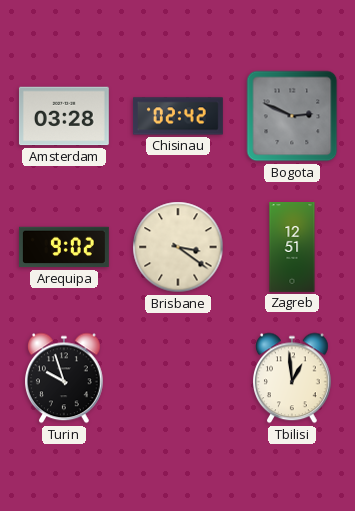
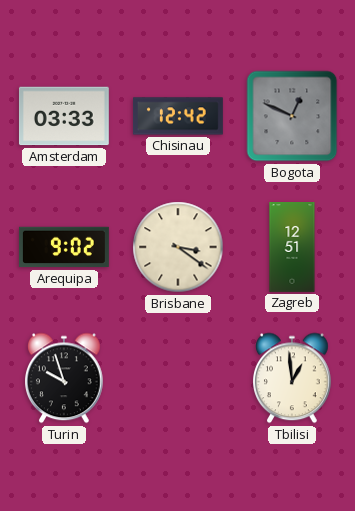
Amsterdam: 03:28 -> 03:33
Chisinau: 02:42 -> 12:42
Bogota: 2:49 -> 12:49
